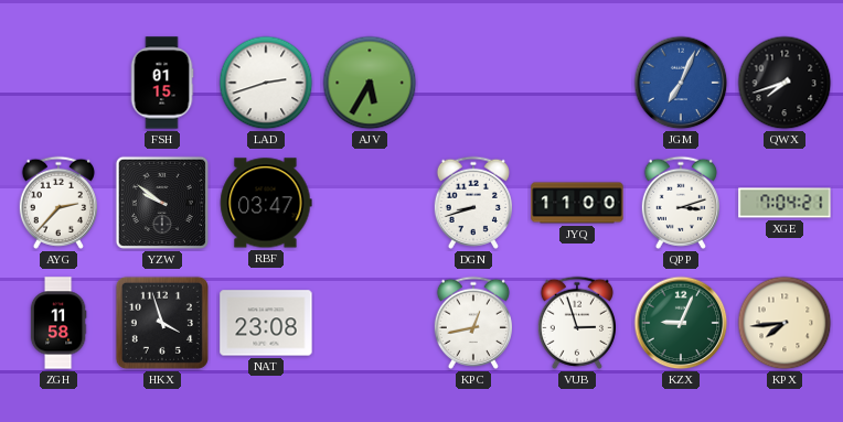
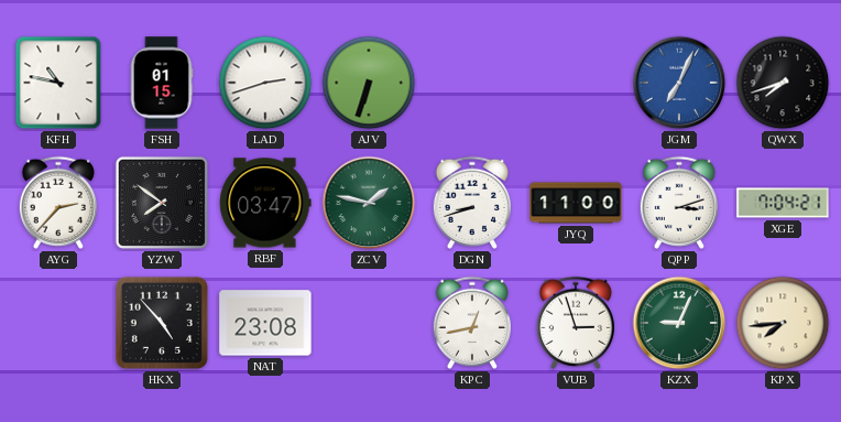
KFH: none -> 10:47
AJV: 5:35 -> 6:33
YZW: 9:51 -> 7:51
ZCV: none -> 1:47
ZGH: 11:58 -> none
HKX: 3:57 -> 4:53
